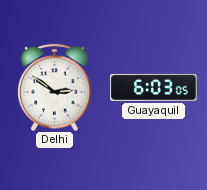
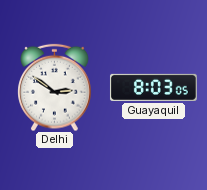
Guayaquil: 6:03 -> 8:03
